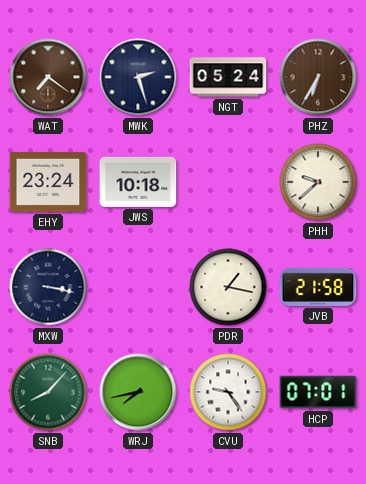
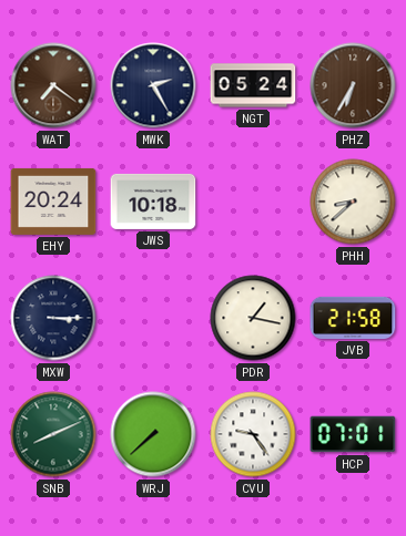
MWK: 2:27 -> 2:25
EHY: 23:24 -> 20:24
PHH: 9:38 -> 8:38
MXW: 3:17 -> 3:15
SNB: 8:07 -> 8:11
WRJ: 7:43 -> 7:38
